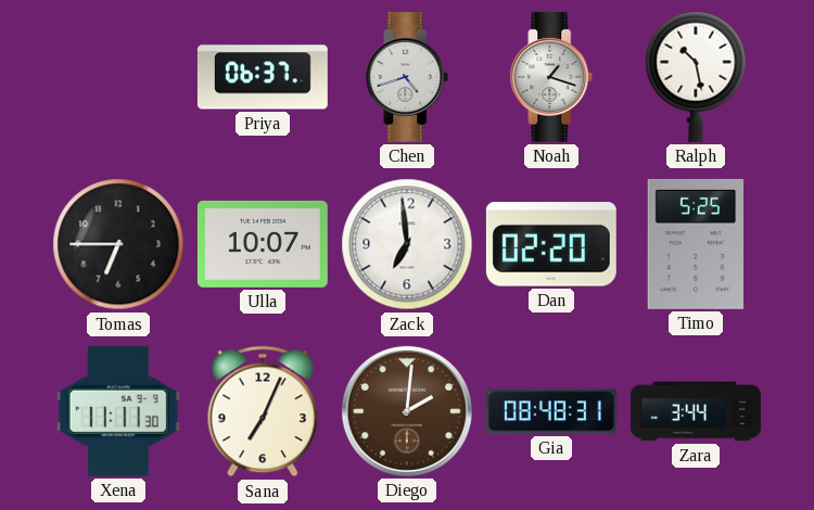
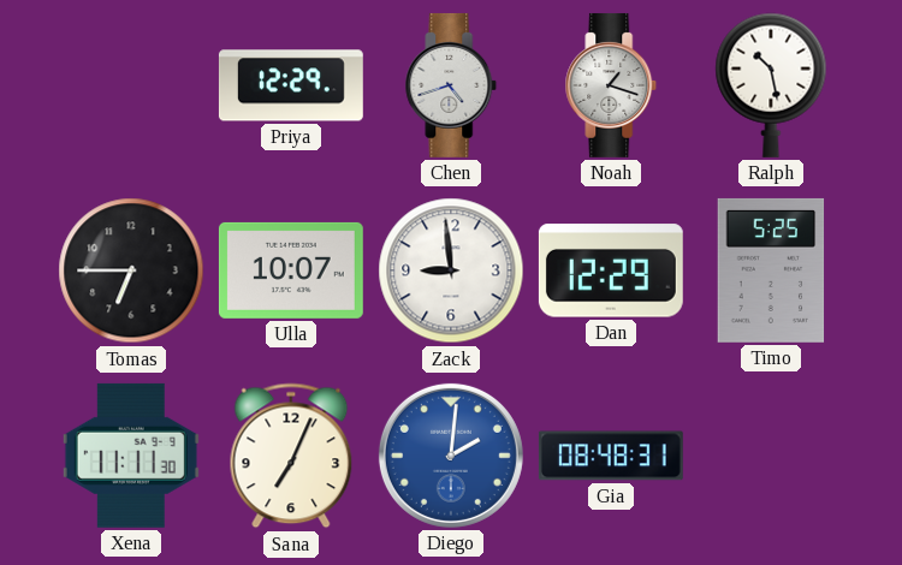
Priya: 06:37 -> 12:29
Zack: 6:59 -> 8:59
Dan: 02:20 -> 12:29
Diego dial: brown -> blue
Zara: 3:44 -> none
